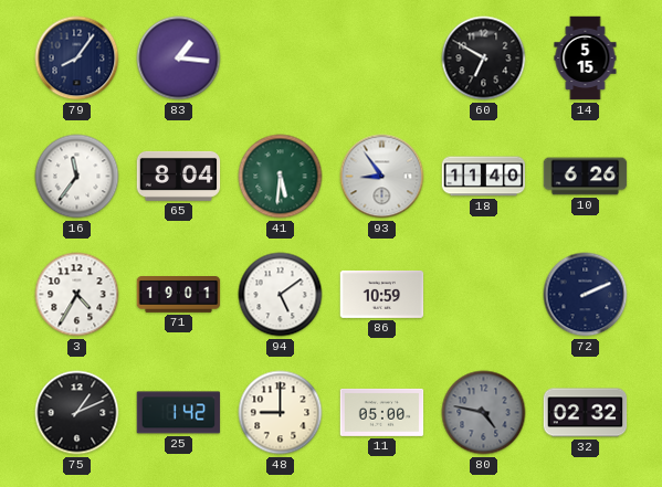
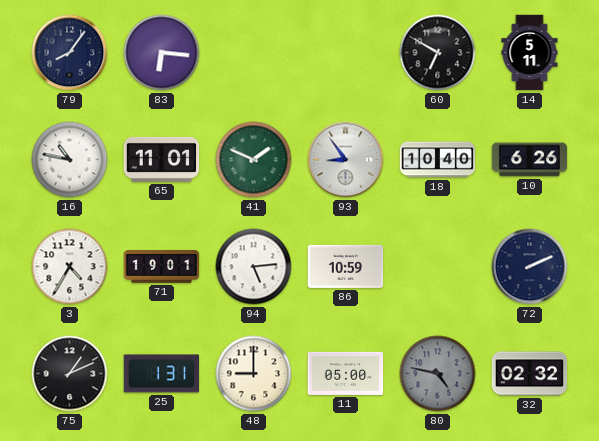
83: 1:16 -> 6:16
14: 5:15 -> 5:11
16: 11:36 -> 10:47
65: 8:04 -> 11:01
41: 5:31 -> 1:49
18: 11:40 -> 10:40
94: 5:09 -> 5:14
25: 1:42 -> 1:31
